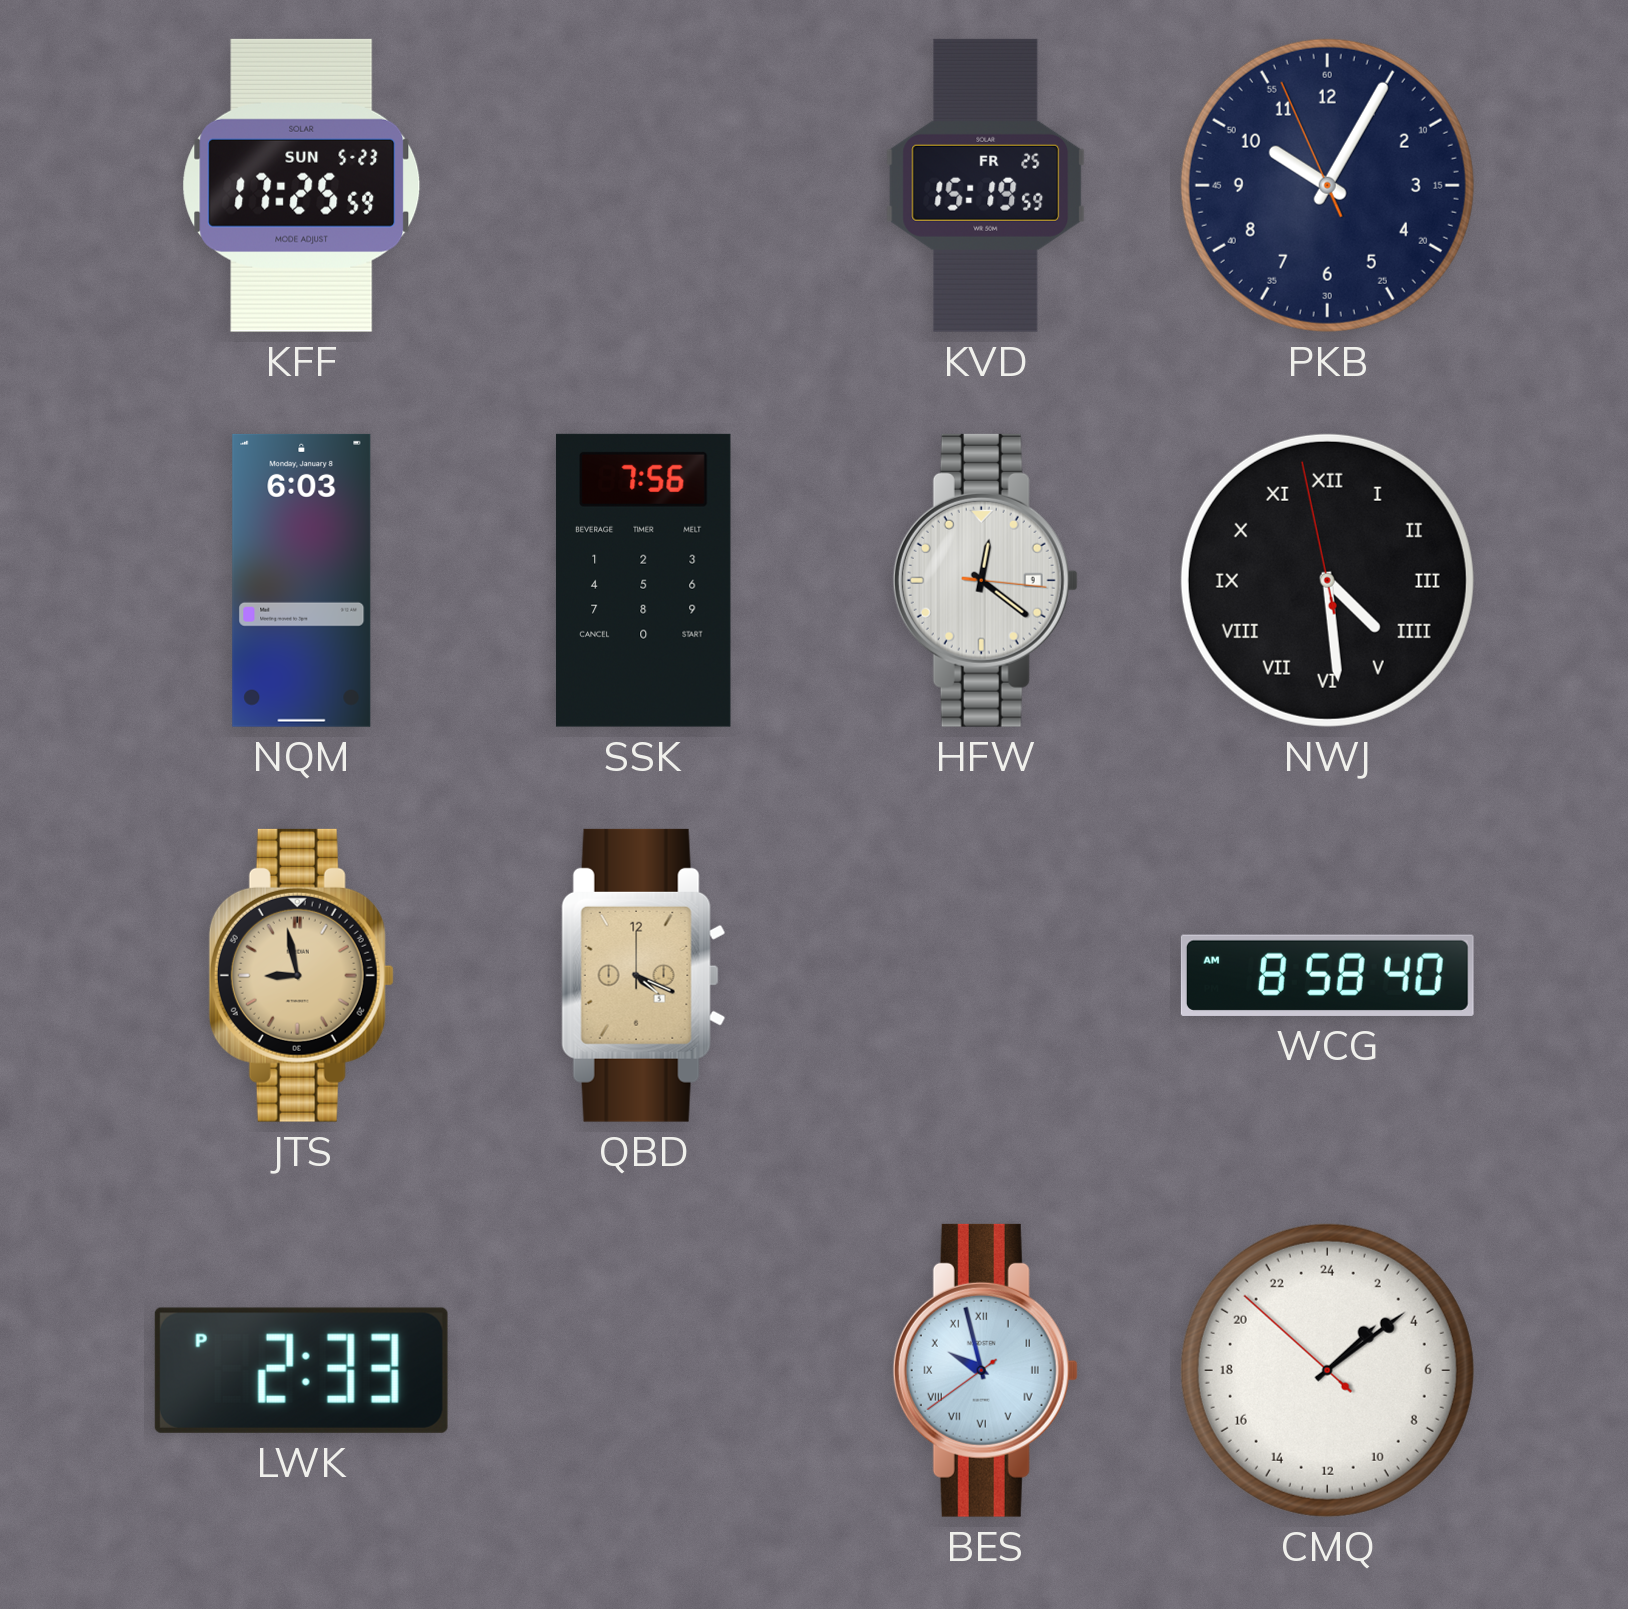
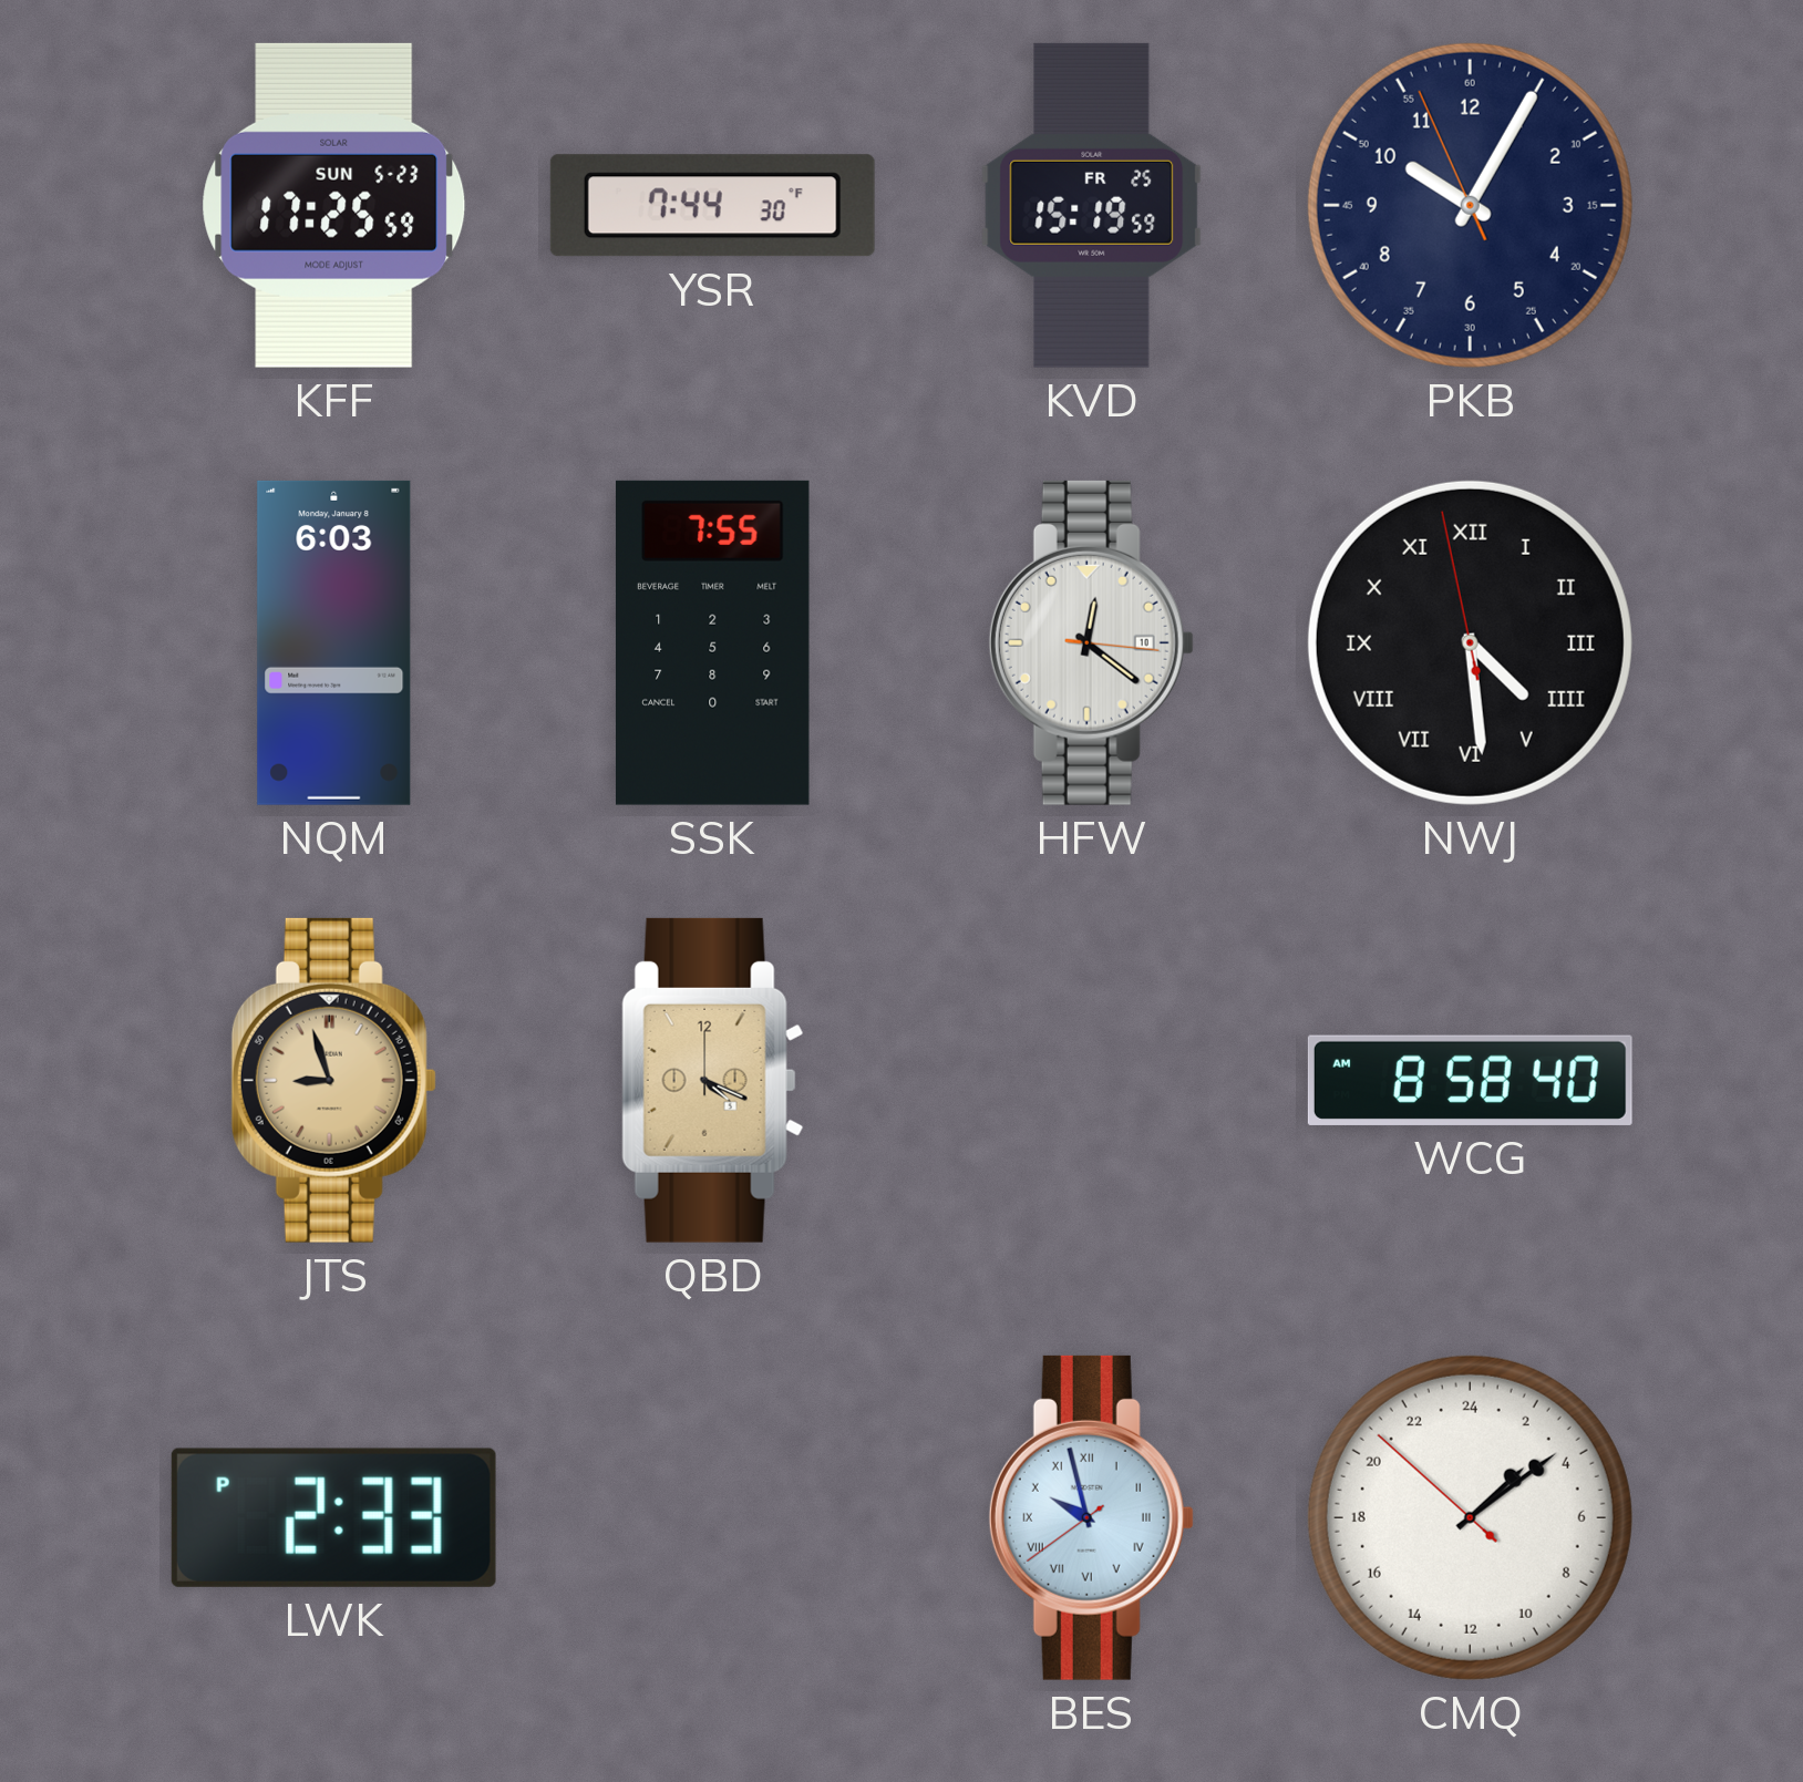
YSR: none -> 7:44
SSK: 7:56 -> 7:55
HFW date: 9 -> 10
JTS: 8:58 -> 8:57
